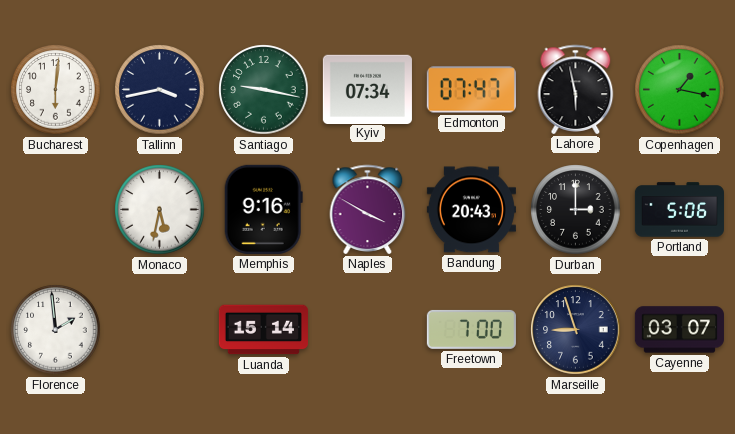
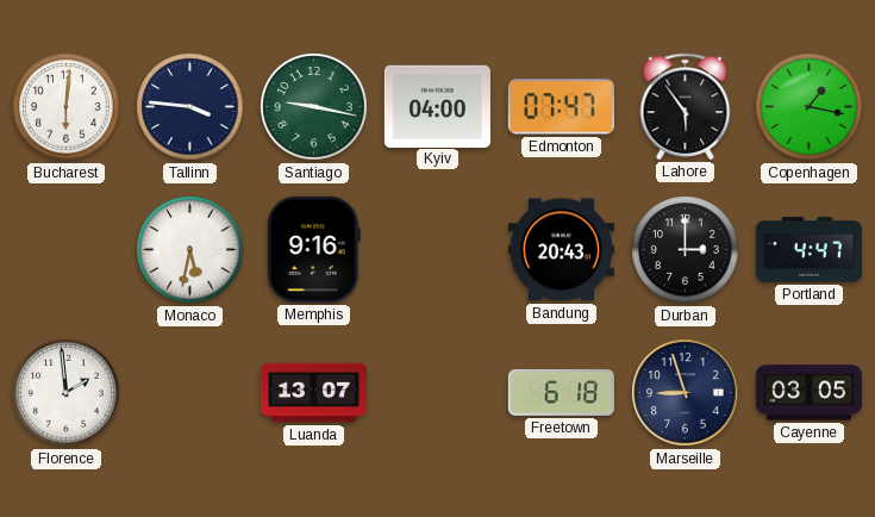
Tallinn: 3:43 -> 3:46
Kyiv: 07:34 -> 04:00
Lahore: 5:58 -> 5:54
Naples: 3:50 -> none
Portland: 5:06 -> 4:47
Luanda: 15:14 -> 13:07
Freetown: 7:00 -> 6:18
Cayenne: 03:07 -> 03:05
